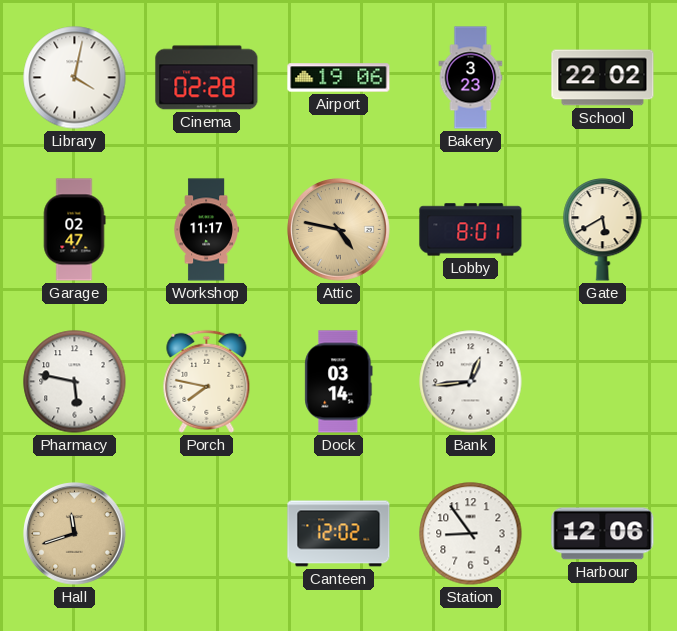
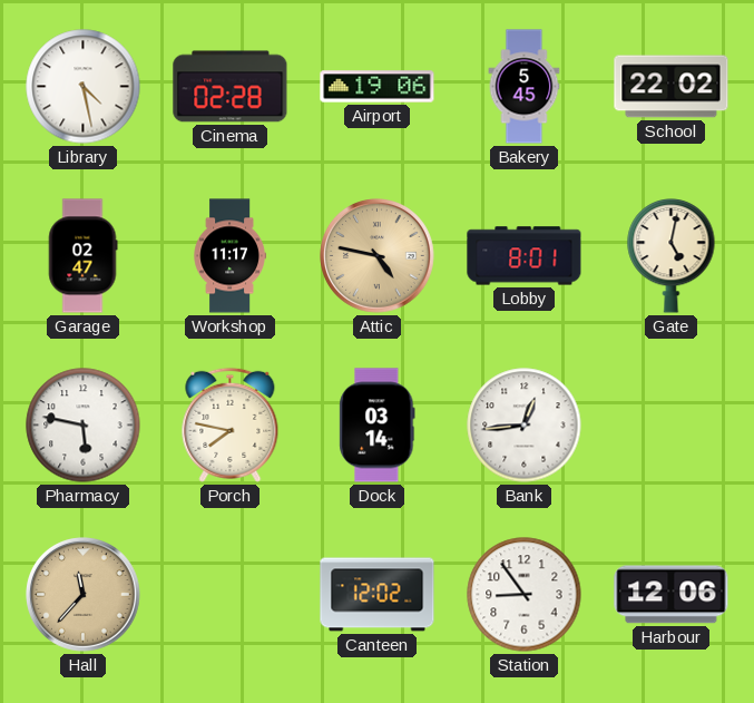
Library: 4:02 -> 4:28
Bakery: 3:23 -> 5:45
Gate: 5:40 -> 5:02
Hall: 11:42 -> 11:37
